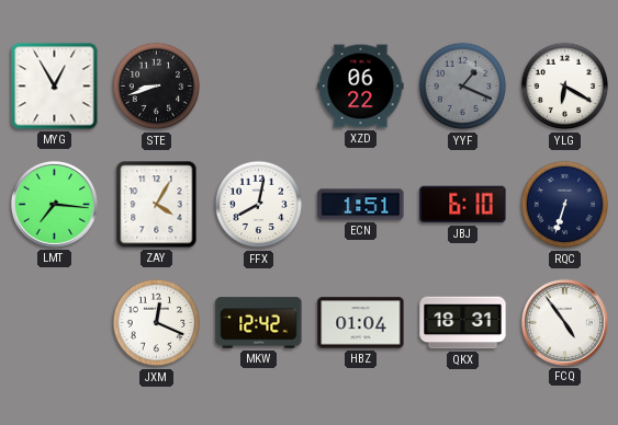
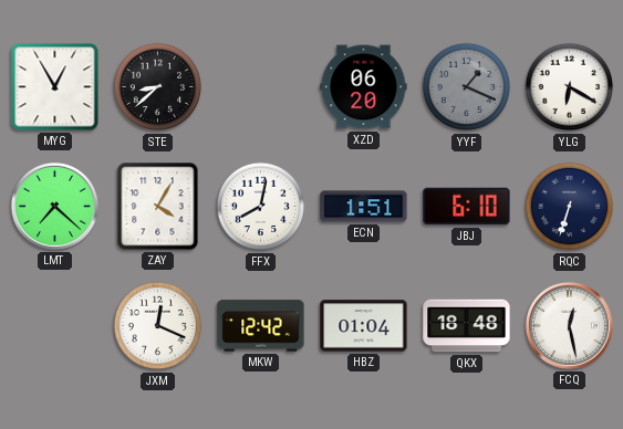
STE: 8:42 -> 8:38
XZD: 06:22 -> 06:20
LMT: 7:16 -> 7:22
QKX: 18:31 -> 18:48
FCQ: 4:54 -> 12:28
